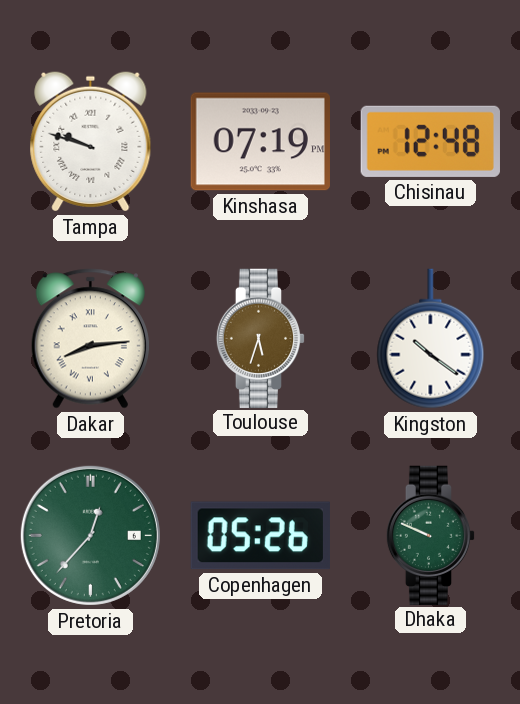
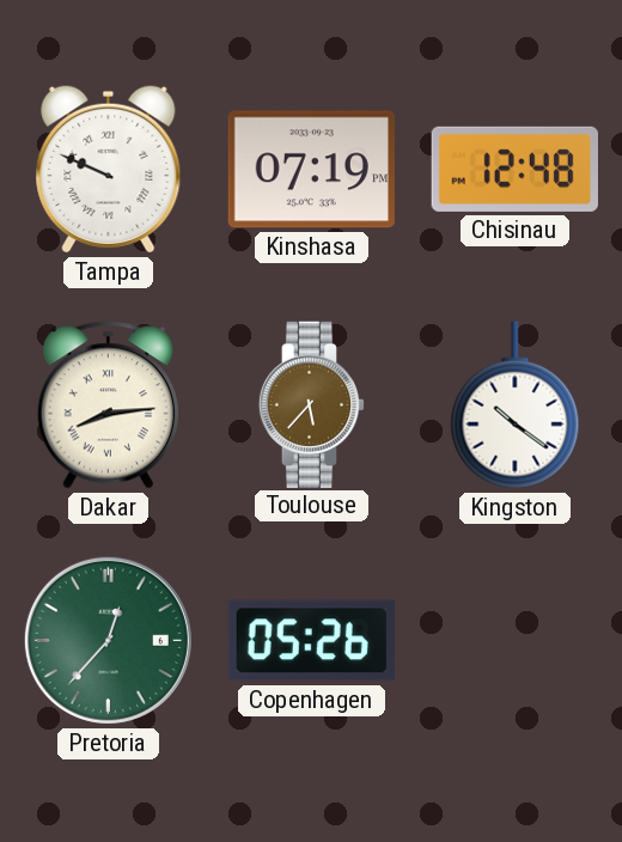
Tampa: 9:48 -> 9:49
Toulouse: 5:33 -> 5:37
Dhaka: 9:49 -> none
